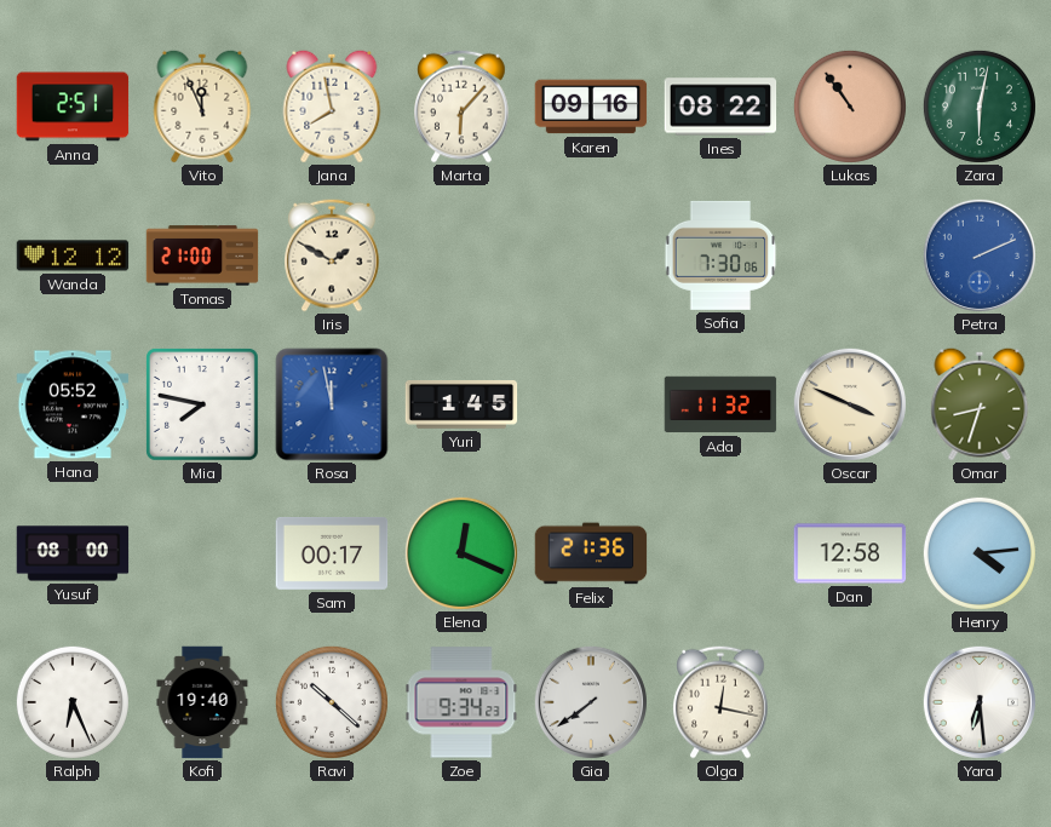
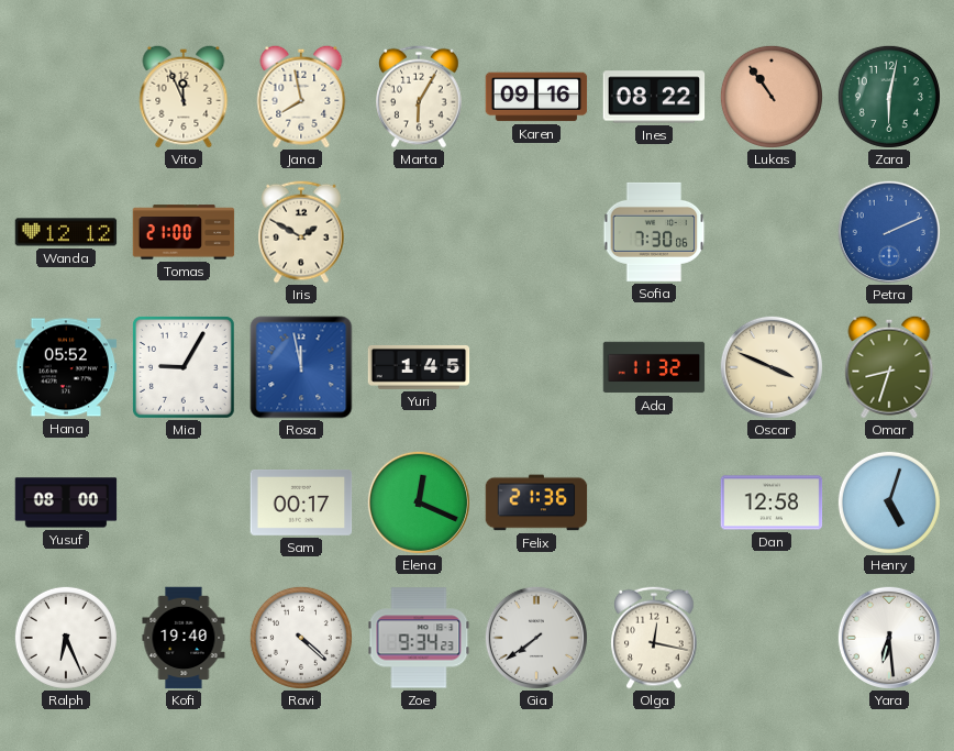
Anna: 2:51 -> none
Marta: 6:07 -> 6:05
Mia: 7:47 -> 9:05
Henry: 4:14 -> 5:03
Ravi: 10:22 -> 4:22
